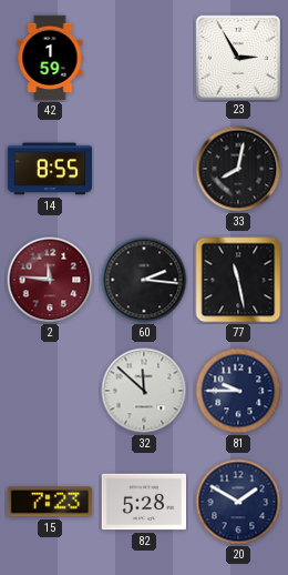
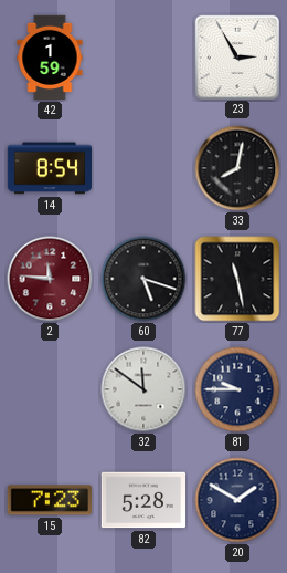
14: 8:55 -> 8:54
60: 2:16 -> 5:18
32: 11:52 -> 11:51
